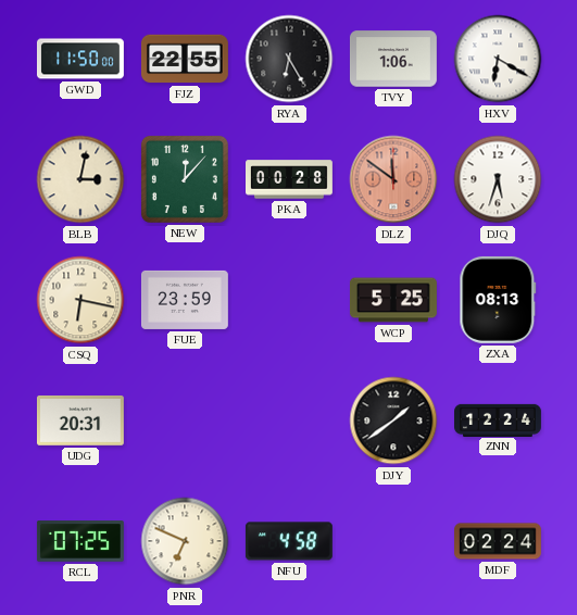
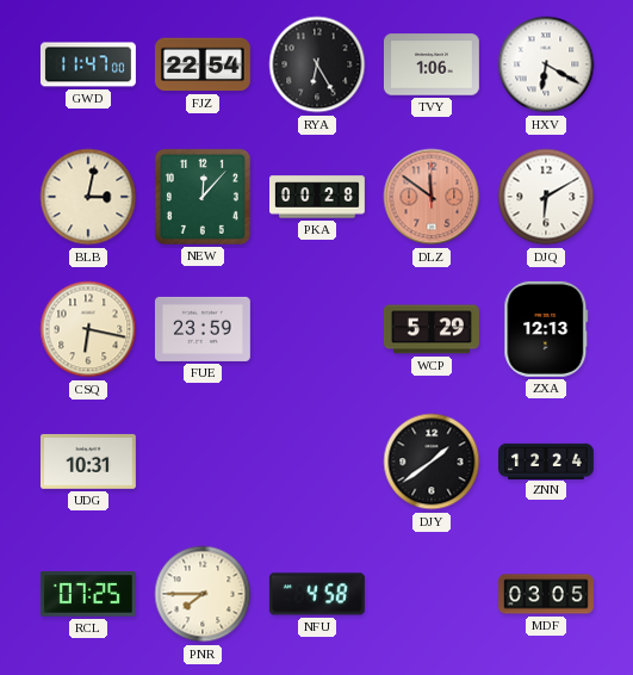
GWD: 11:50 -> 11:47
FJZ: 22:55 -> 22:54
DJQ: 5:33 -> 6:10
WCP: 5:25 -> 5:29
ZXA: 08:13 -> 12:13
UDG: 20:31 -> 10:31
PNR: 6:49 -> 7:45
MDF: 02:24 -> 03:05
